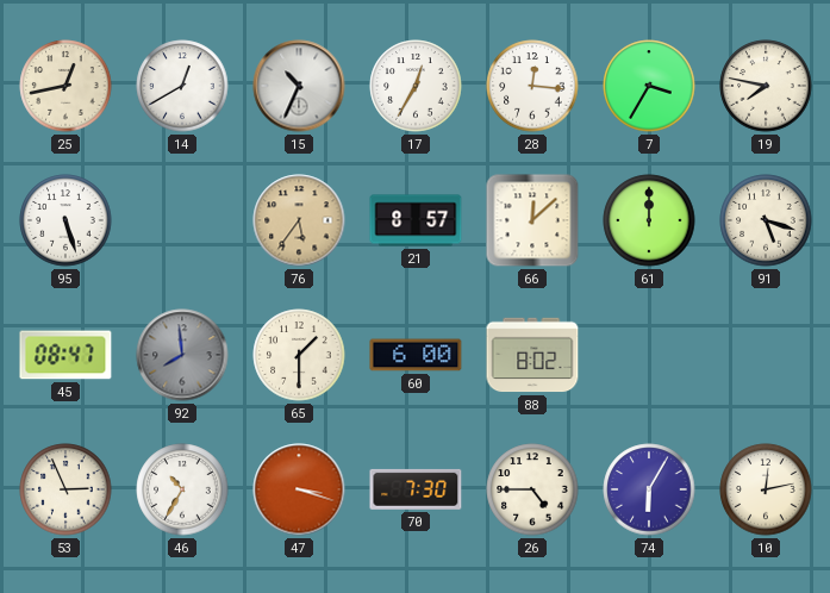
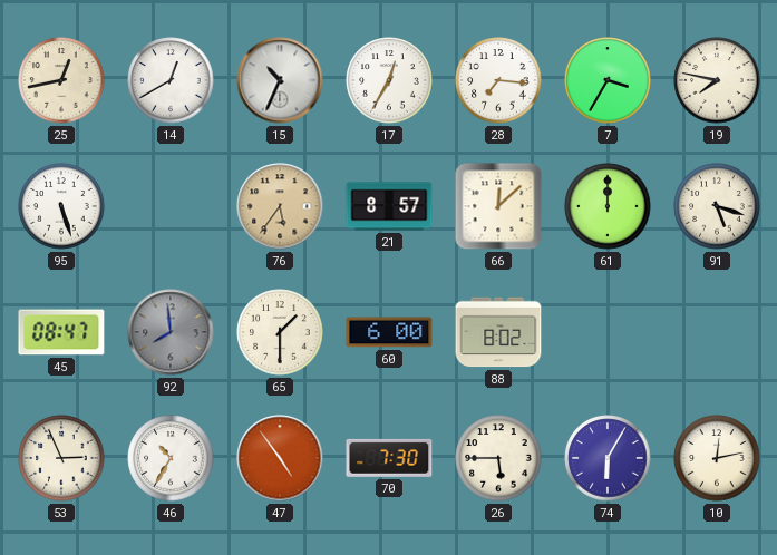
28: 12:16 -> 7:16
47: 3:18 -> 4:54
26: 4:45 -> 5:45
